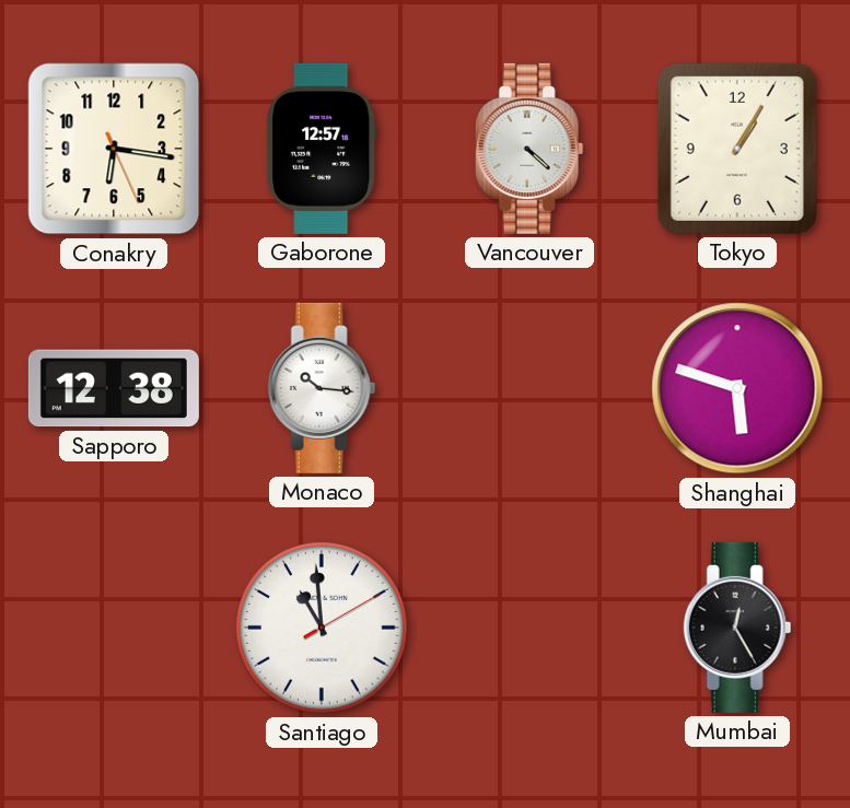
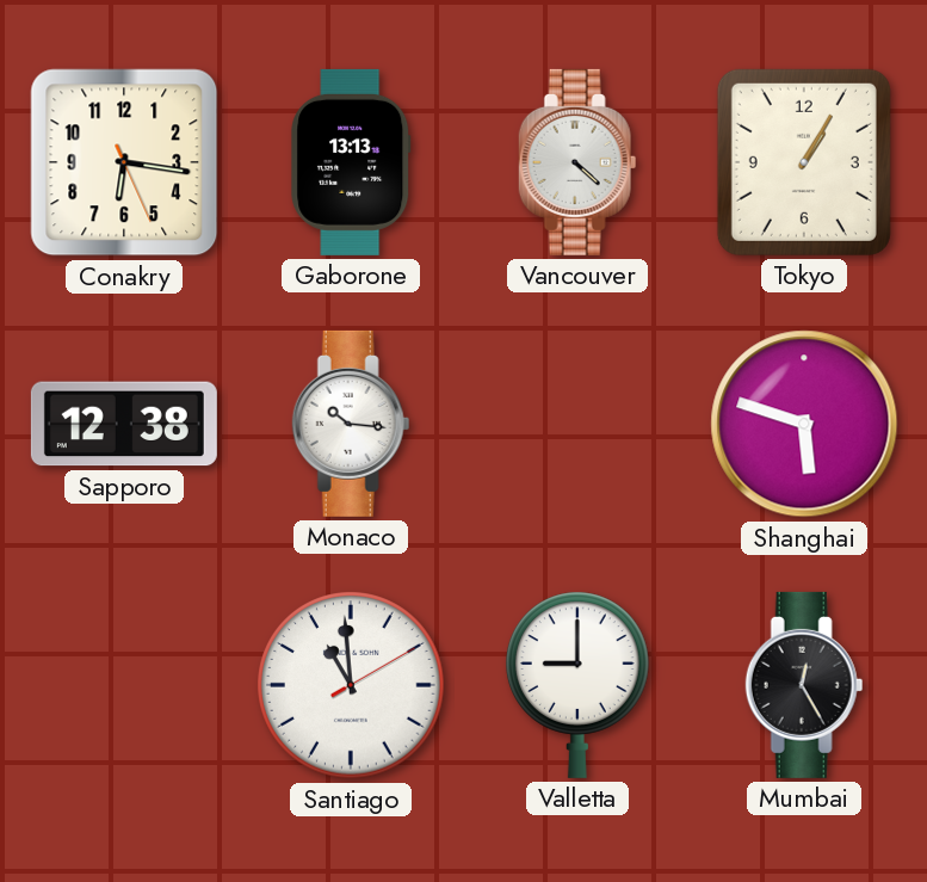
Gaborone: 12:57 -> 13:13
Valletta: none -> 9:00
